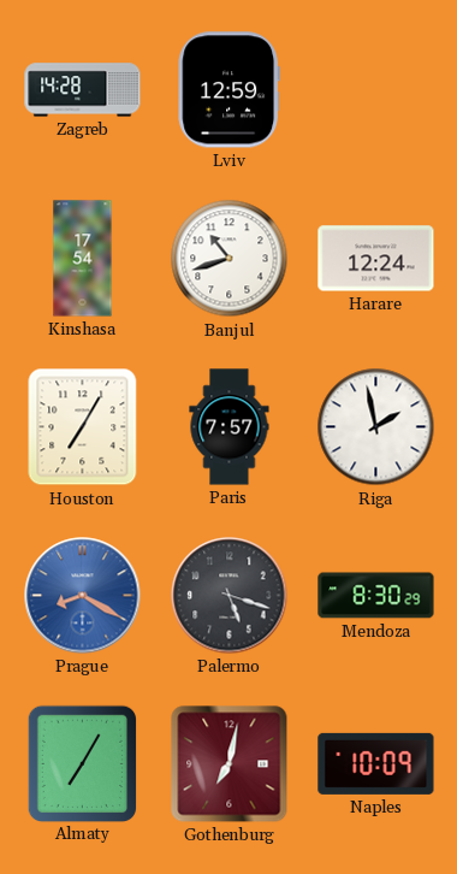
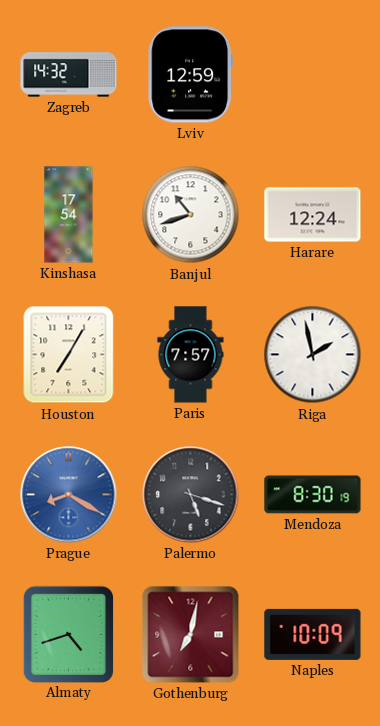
Zagreb: 14:28 -> 14:32
Mendoza: 8:30:29 -> 8:30:19
Almaty: 7:05 -> 4:42
